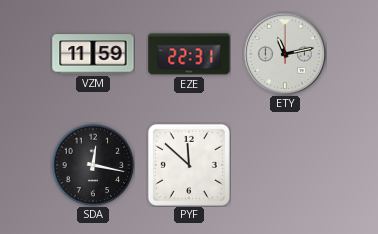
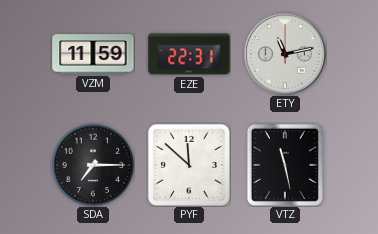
SDA: 12:17 -> 7:15
VTZ: none -> 11:28
